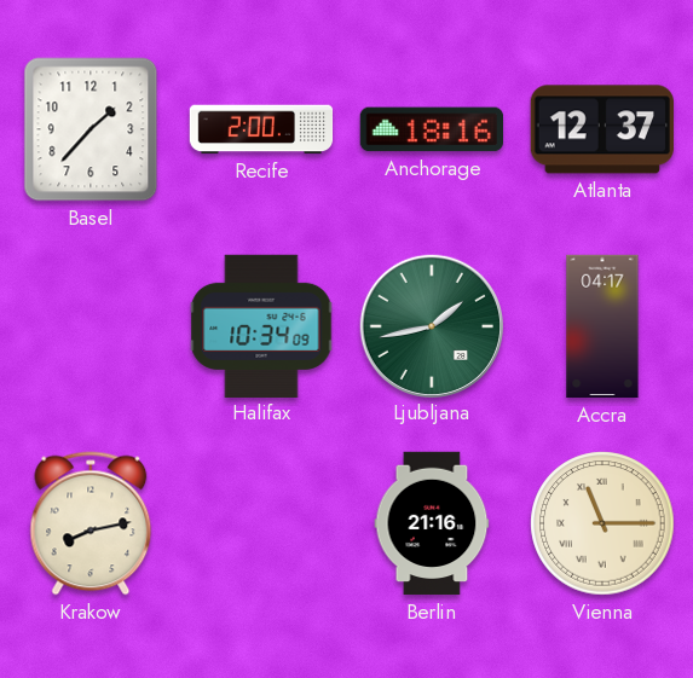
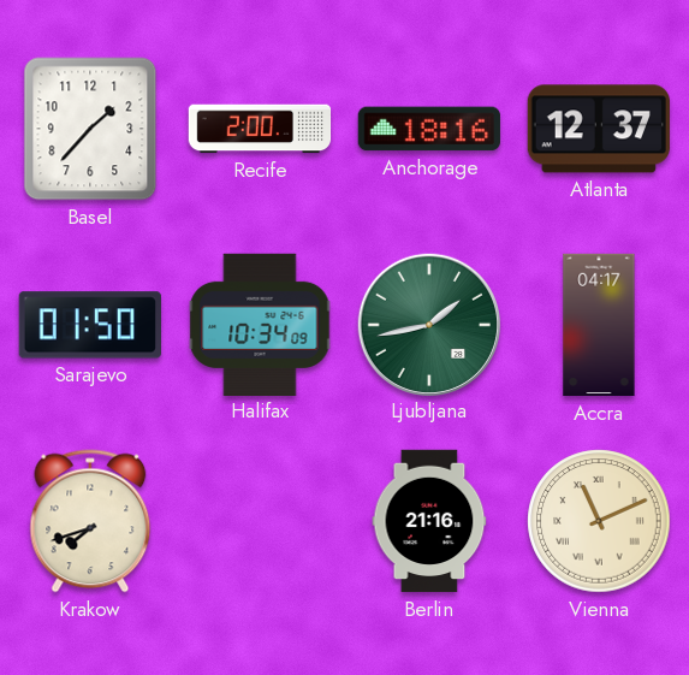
Sarajevo: none -> 01:50
Krakow: 8:13 -> 7:42
Vienna: 11:15 -> 11:11
